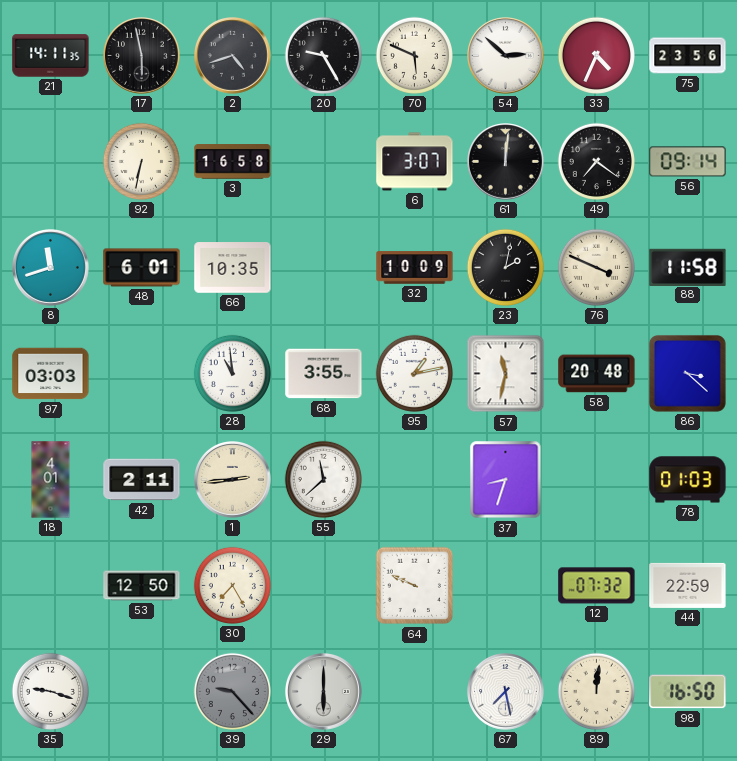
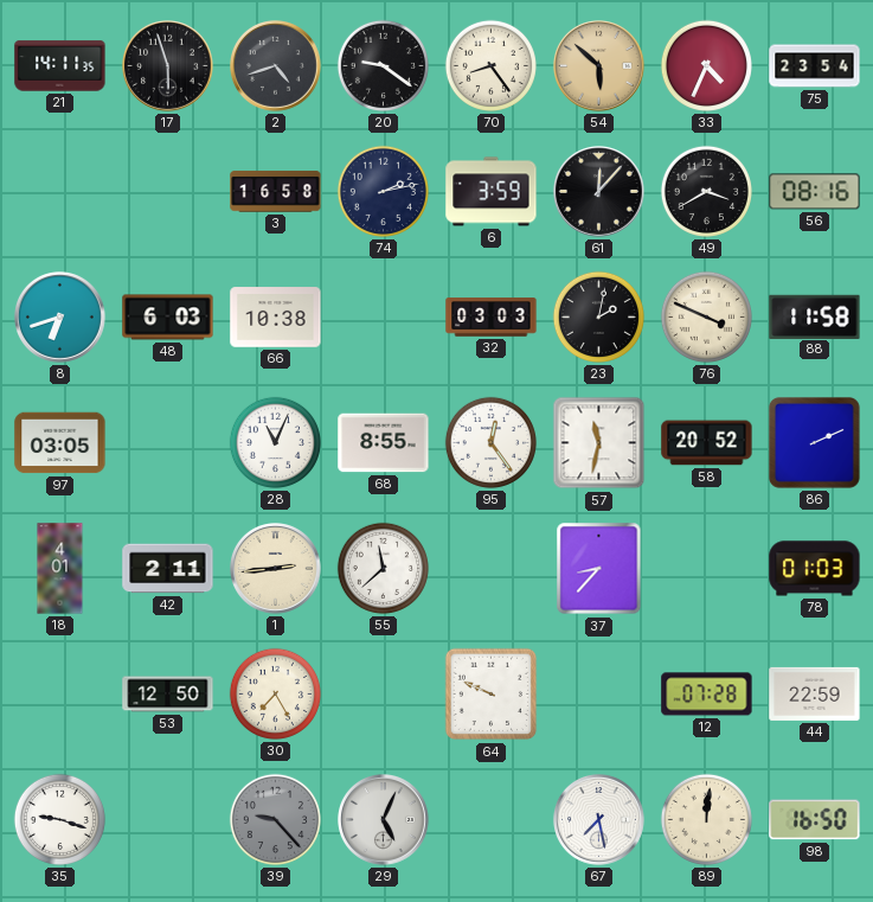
17: 5:58 -> 5:57
20: 9:25 -> 9:21
70: 5:49 -> 8:24
54: 2:52 -> 5:52
54 dial: white -> champagne
75: 23:56 -> 23:54
92: 6:32 -> none
74: none -> 2:13
6: 3:07 -> 3:59
61: 12:01 -> 12:07
49: 7:21 -> 3:40
56: 09:14 -> 08:16
8: 11:42 -> 6:42
48: 6:01 -> 6:03
66: 10:35 -> 10:38
32: 10:09 -> 03:03
97: 03:03 -> 03:05
28: 10:59 -> 11:04
68: 3:55 -> 8:55
95: 1:13 -> 12:24
58: 20:48 -> 20:52
86: 3:22 -> 2:11
37: 8:33 -> 8:37
12: 07:32 -> 07:28
29: 6:00 -> 5:04
